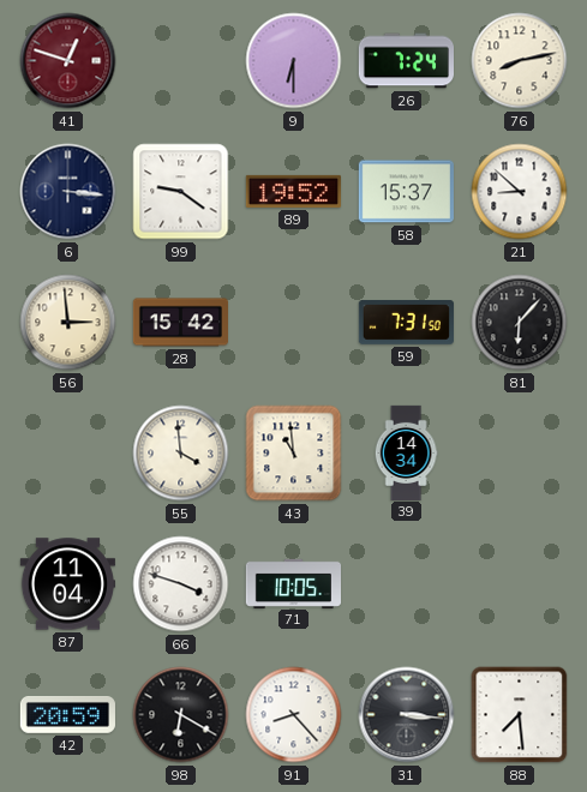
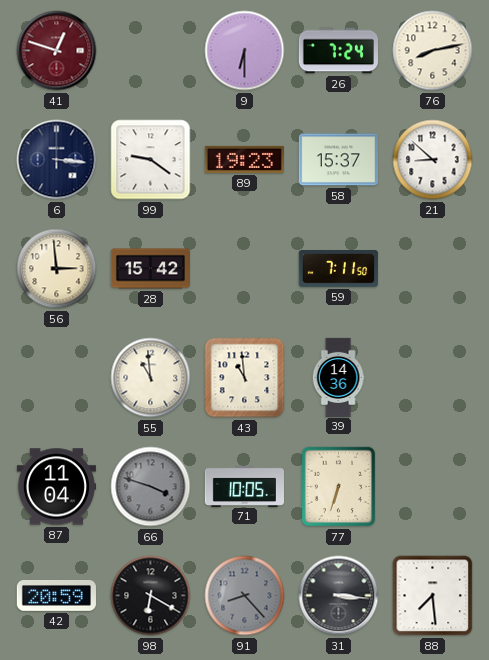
89: 19:52 -> 19:23
59: 7:31 -> 7:11
81: 6:07 -> none
55: 3:59 -> 10:59
39: 14:34 -> 14:36
66 dial: white -> grey
77: none -> 6:33
91 dial: white -> grey
